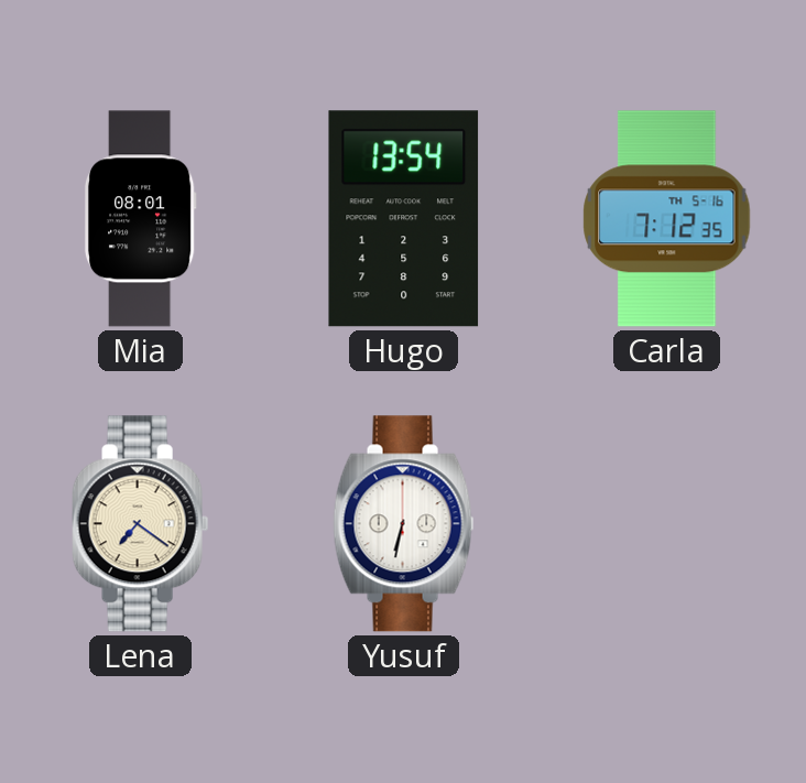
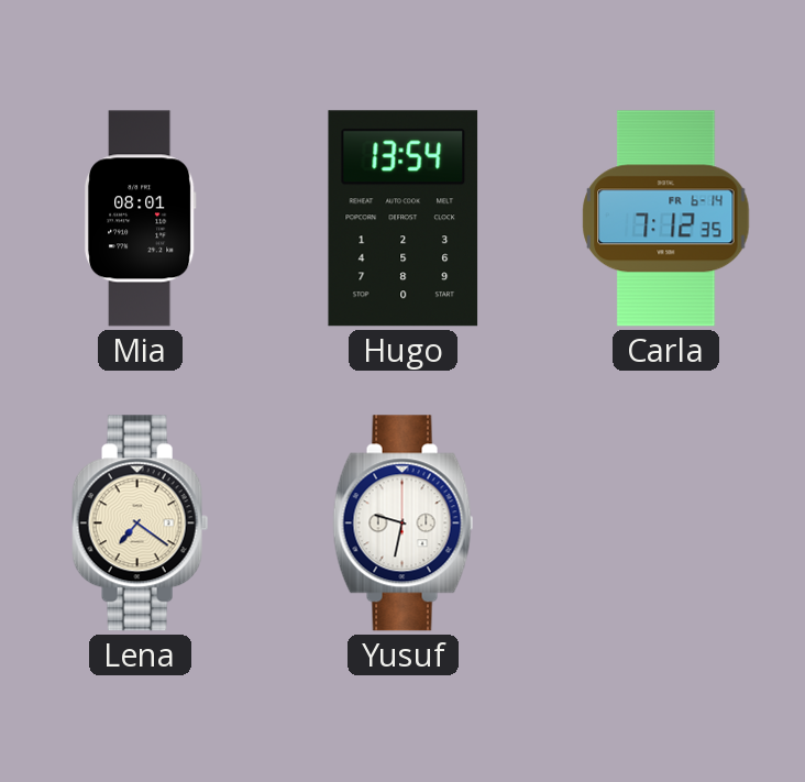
Carla date: TH 5-16 -> FR 6-14
Yusuf: 6:32 -> 9:32
